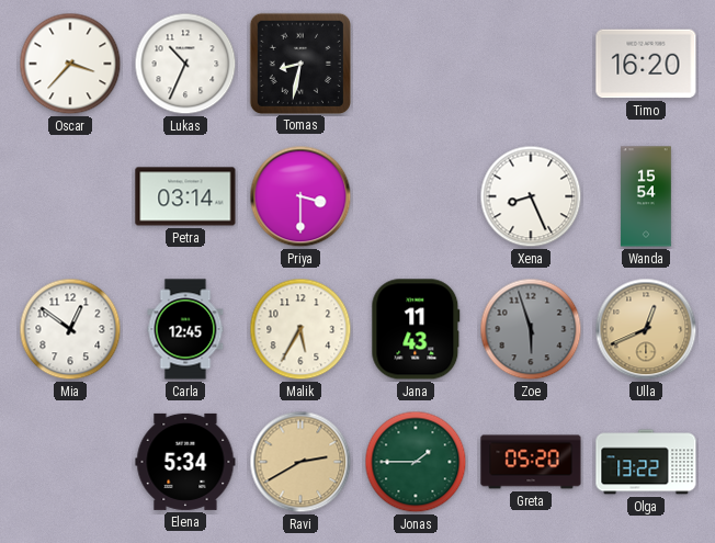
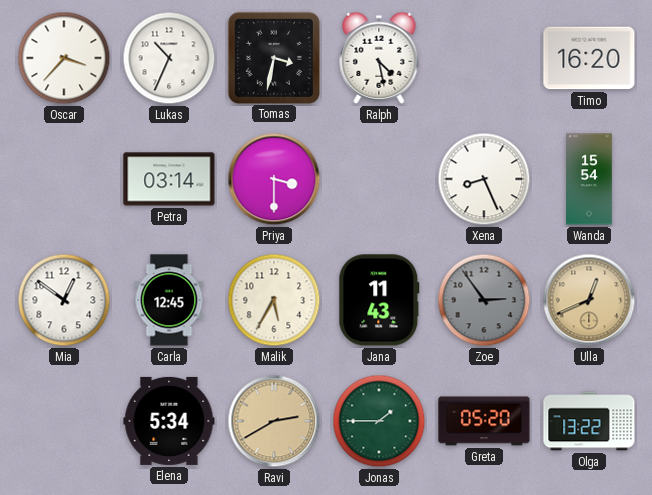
Tomas: 8:32 -> 3:32
Ralph: none -> 4:28
Zoe: 5:57 -> 2:54
